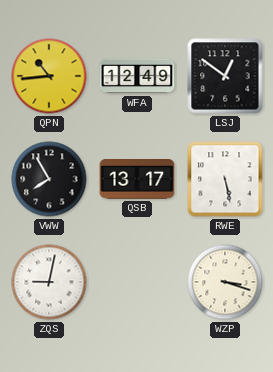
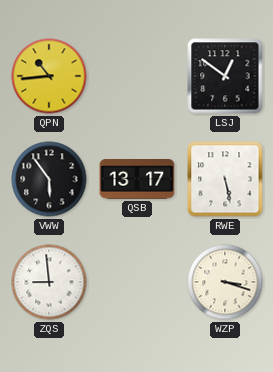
WFA: 12:49 -> none
VWW: 7:55 -> 5:54
ZQS: 9:02 -> 8:59
